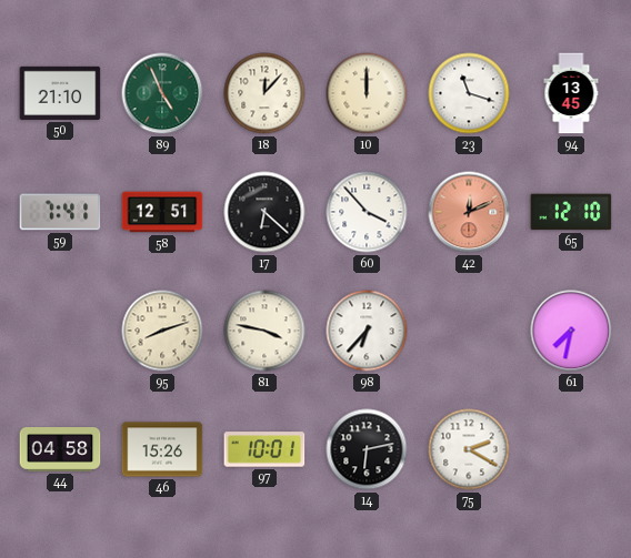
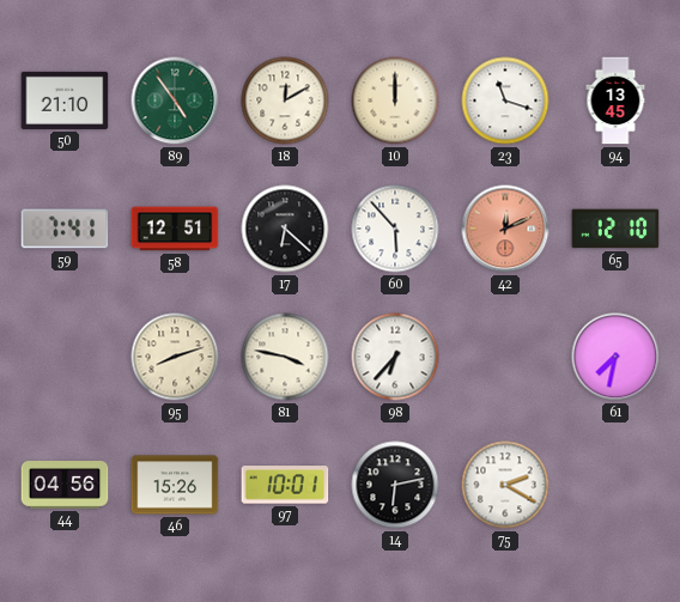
89: 4:56 -> 4:54
18: 12:07 -> 12:10
60: 3:53 -> 5:53
44: 04:58 -> 04:56
